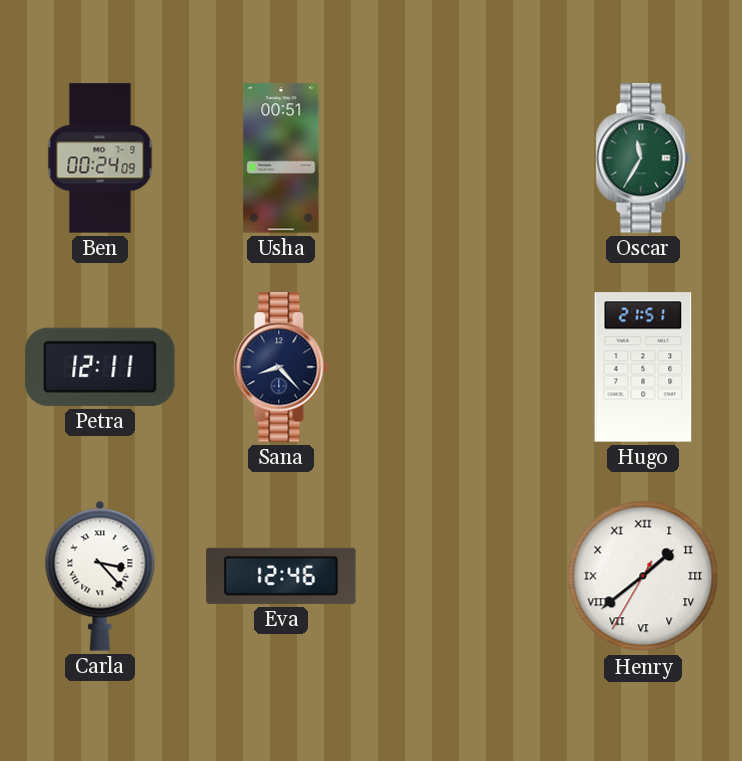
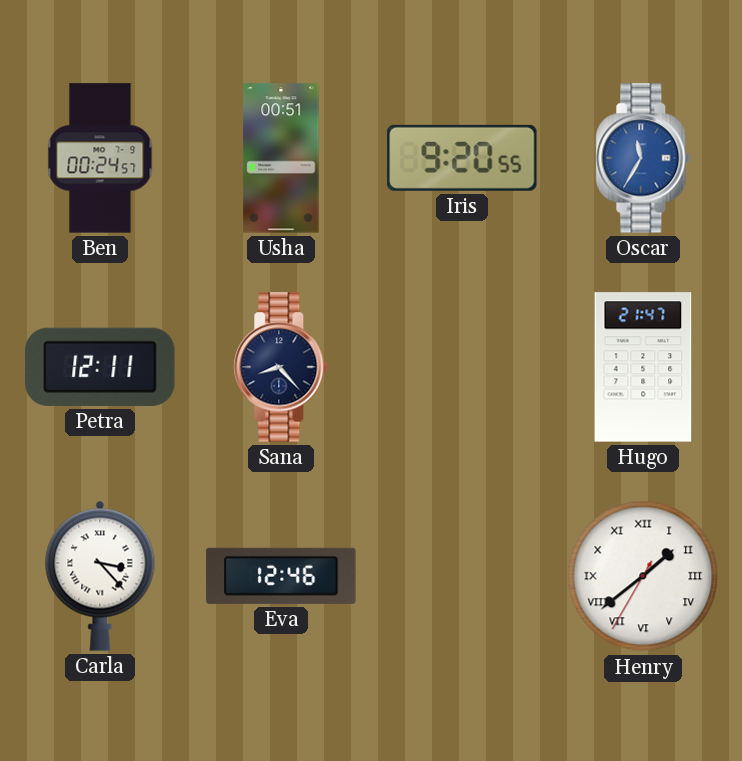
Ben: 00:24:09 -> 00:24:57
Iris: none -> 9:20
Oscar dial: green -> blue
Hugo: 21:51 -> 21:47
